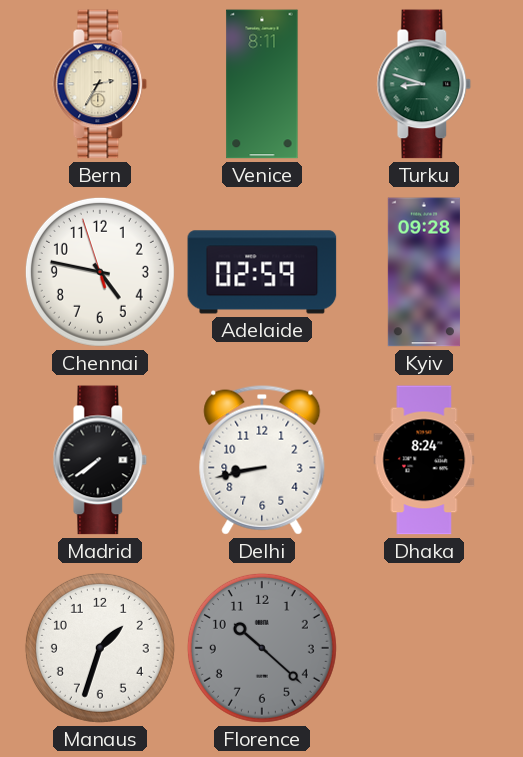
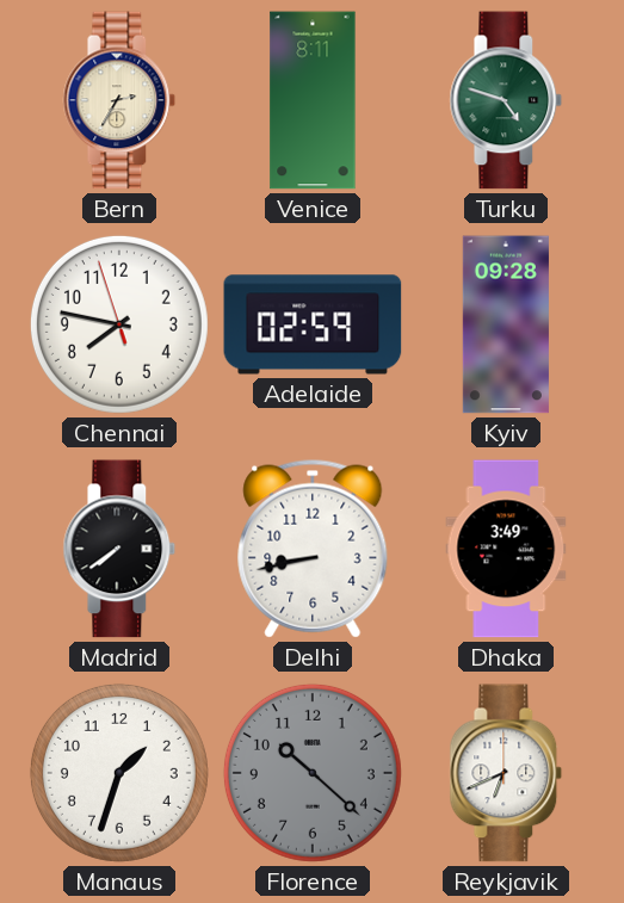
Turku: 8:48 -> 4:48
Chennai: 4:46 -> 7:46
Dhaka: 8:24 -> 3:49
Reykjavik: none -> 6:41
